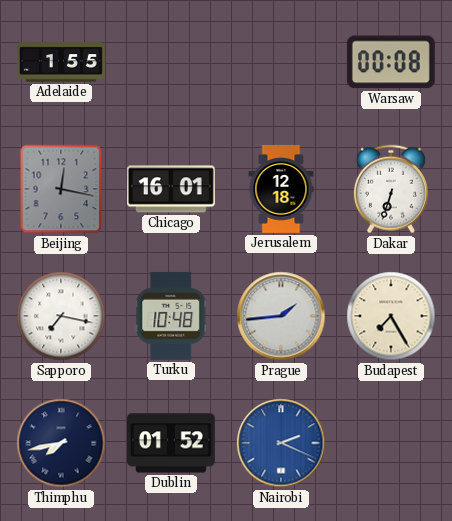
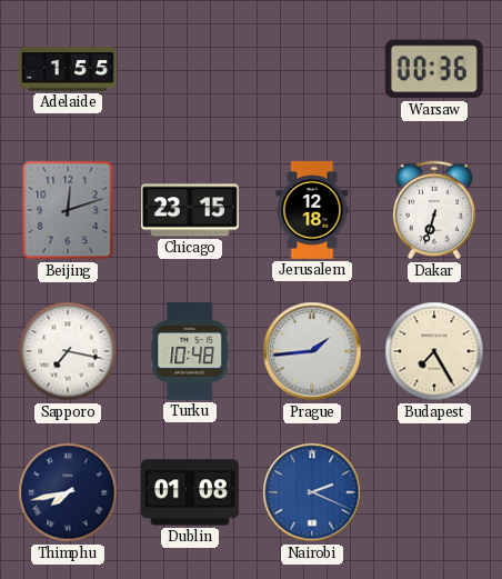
Warsaw: 00:08 -> 00:36
Beijing: 12:17 -> 12:12
Chicago: 16:01 -> 23:15
Dublin: 01:52 -> 01:08
